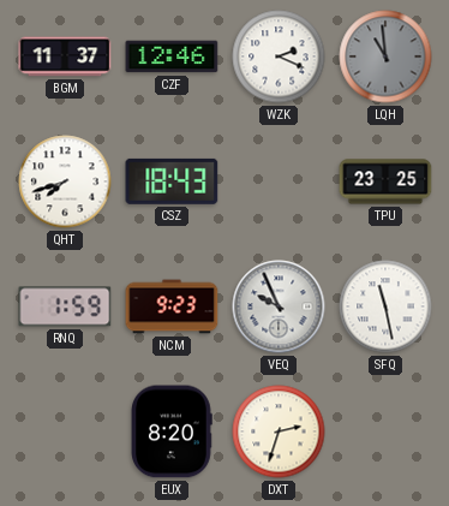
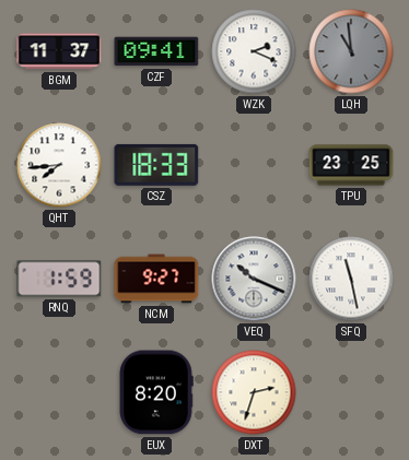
CZF: 12:46 -> 09:41
QHT: 7:42 -> 7:44
CSZ: 18:43 -> 18:33
NCM: 9:23 -> 9:27
VEQ: 9:56 -> 10:19
